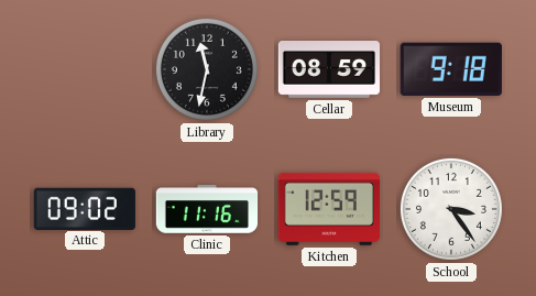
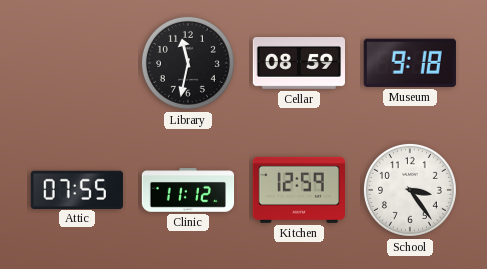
Attic: 09:02 -> 07:55
Clinic: 11:16 -> 11:12
